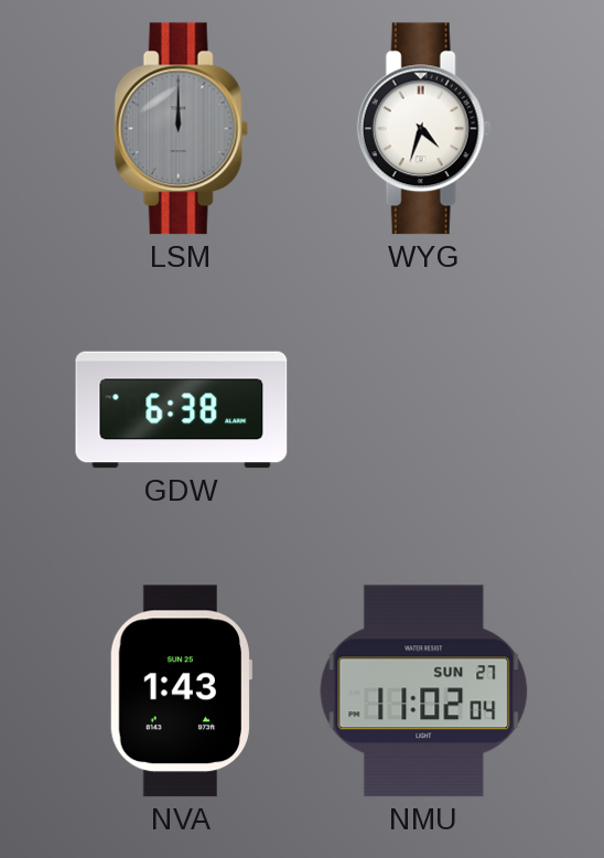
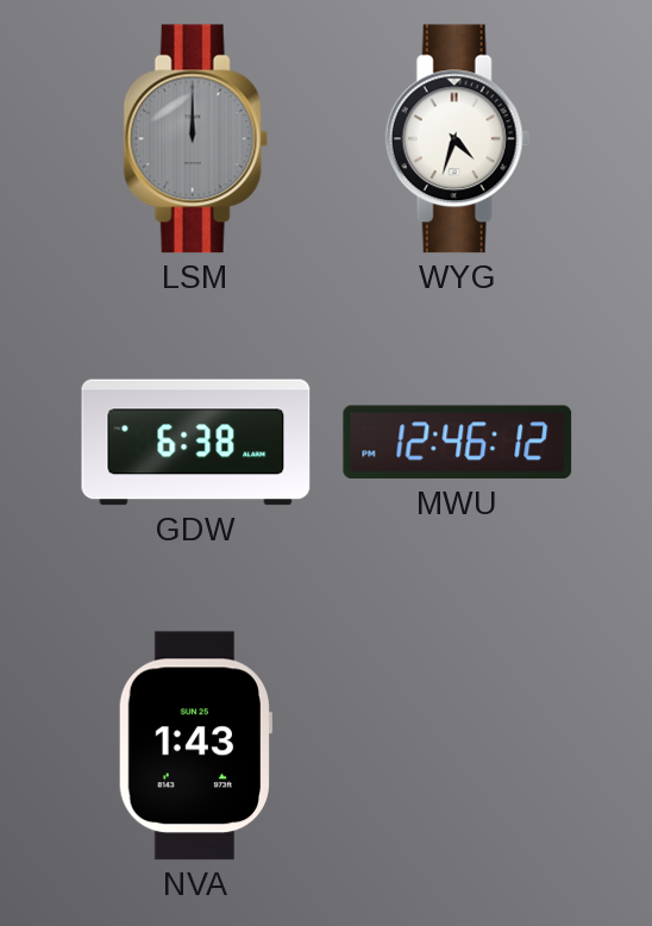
MWU: none -> 12:46
NMU: 11:02 -> none
